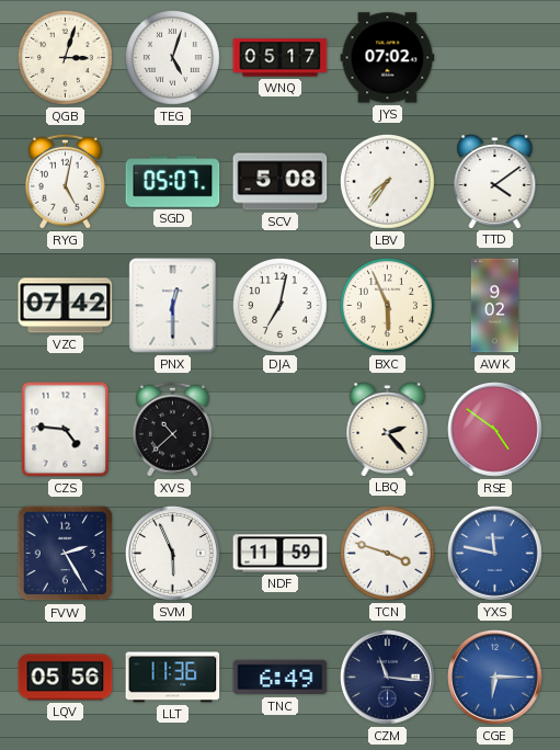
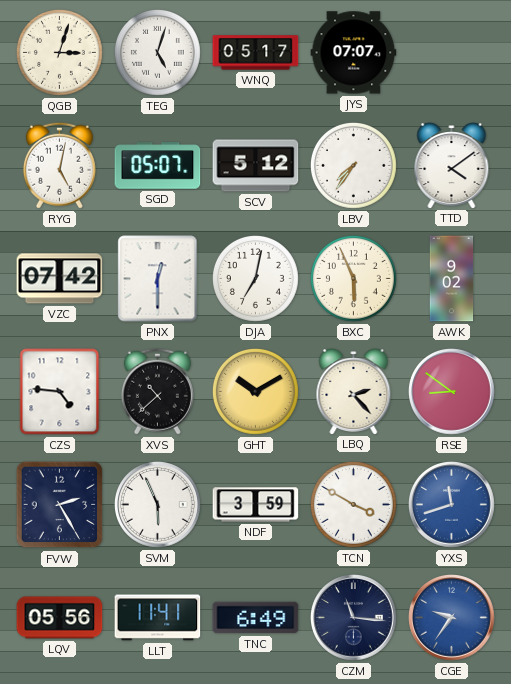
JYS: 07:02 -> 07:07
SCV: 5:08 -> 5:12
GHT: none -> 10:10
RSE: 4:51 -> 8:51
NDF: 11:59 -> 3:59
TCN: 3:48 -> 3:50
YXS: 11:47 -> 11:42
LLT: 11:36 -> 11:41
CGE: 6:15 -> 9:36
